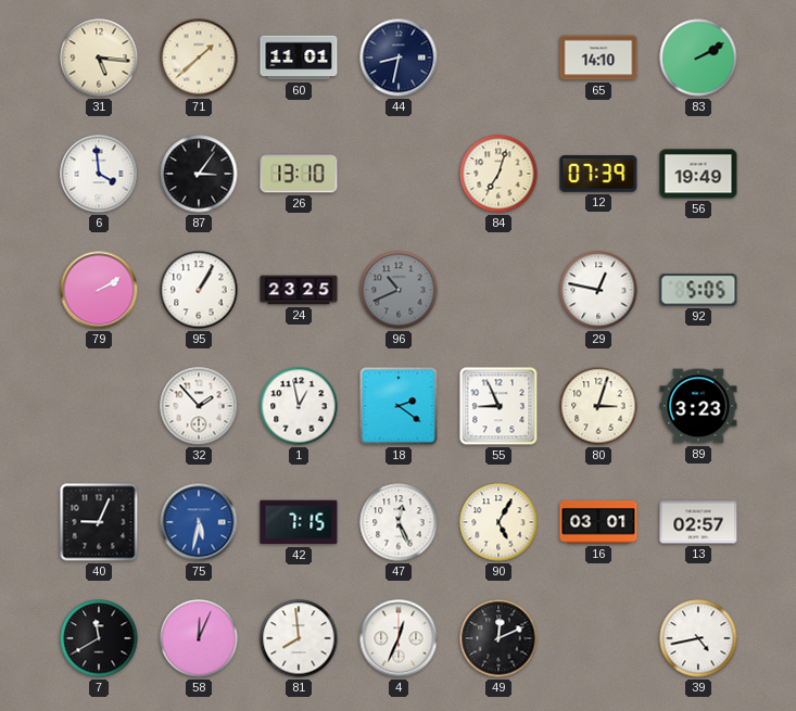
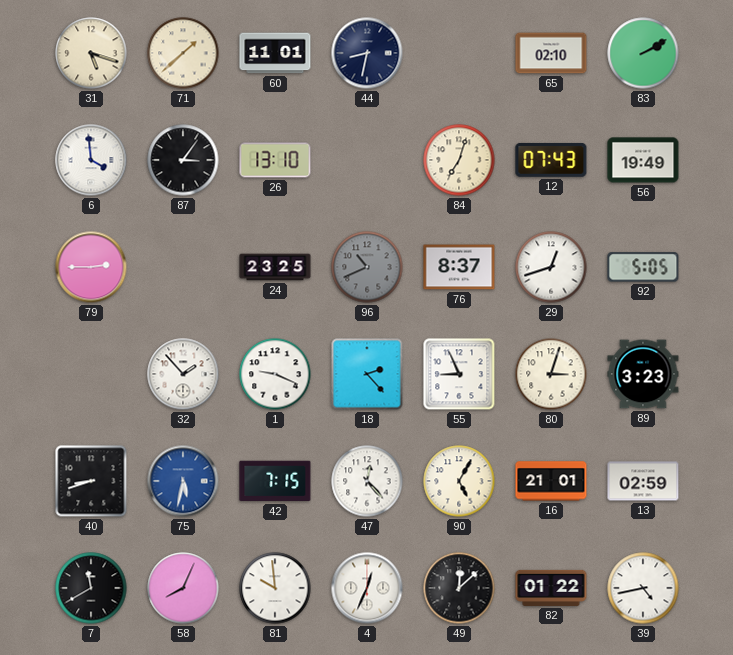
31: 5:16 -> 5:18
65: 14:10 -> 02:10
12: 07:39 -> 07:43
79: 2:10 -> 2:45
95: 1:05 -> none
76: none -> 8:37
29: 12:47 -> 12:42
1: 12:58 -> 9:19
18: 2:21 -> 2:23
40: 9:04 -> 8:42
47: 12:26 -> 12:23
16: 03:01 -> 21:01
13: 02:57 -> 02:59
58: 12:04 -> 8:04
81: 7:59 -> 9:59
49: 12:11 -> 12:08
82: none -> 01:22
